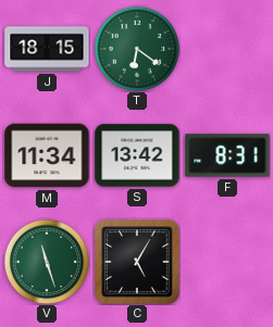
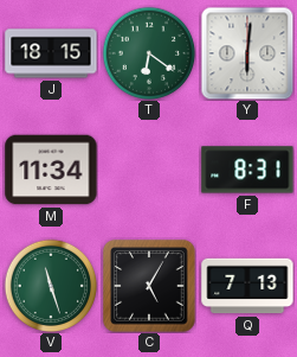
Y: none -> 6:01
S: 13:42 -> none
Q: none -> 7:13
